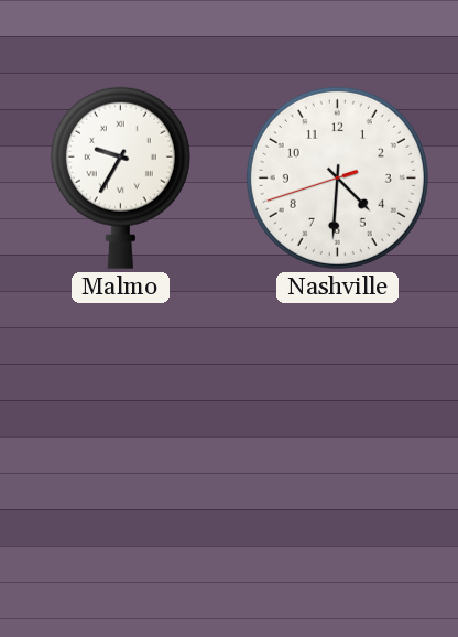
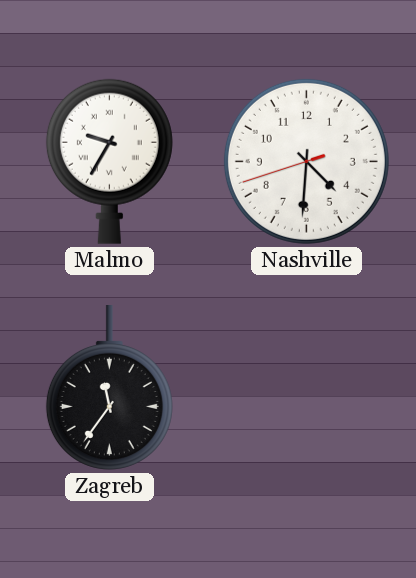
Zagreb: none -> 11:36
